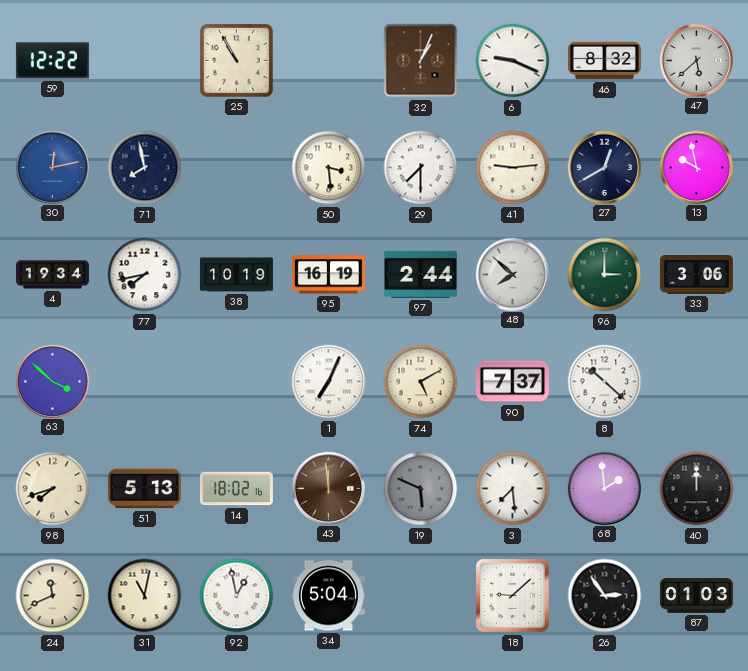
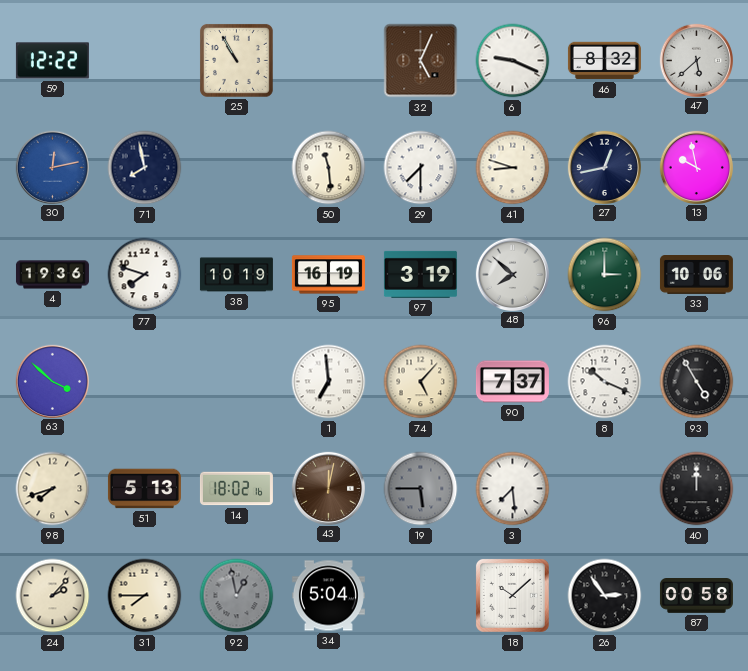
32: 1:04 -> 5:04
50: 3:29 -> 11:29
41: 9:14 -> 8:48
27: 12:40 -> 12:43
4: 19:34 -> 19:36
77: 7:43 -> 7:48
97: 2:44 -> 3:19
33: 3:06 -> 10:06
1: 7:04 -> 6:59
74: 5:10 -> 5:07
8: 10:22 -> 10:19
93: none -> 4:55
43: 11:59 -> 12:02
19: 5:49 -> 5:45
68: 1:59 -> none
24: 11:41 -> 2:07
31: 11:02 -> 7:45
92 dial: white -> grey
18: 9:08 -> 10:08
87: 01:03 -> 00:58
